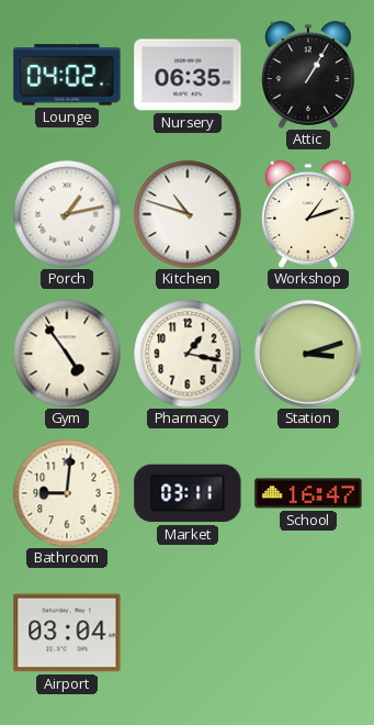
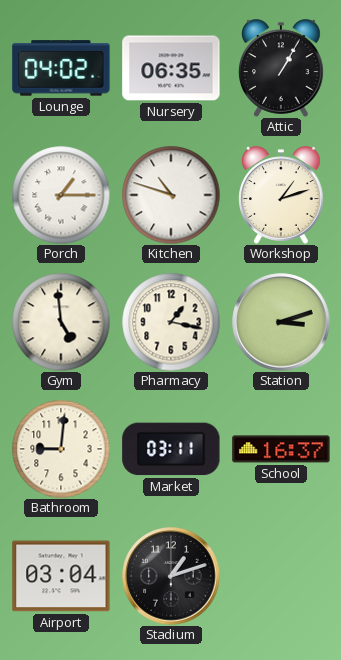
Porch: 1:13 -> 1:15
Gym: 4:54 -> 4:59
School: 16:47 -> 16:37
Stadium: none -> 1:12
